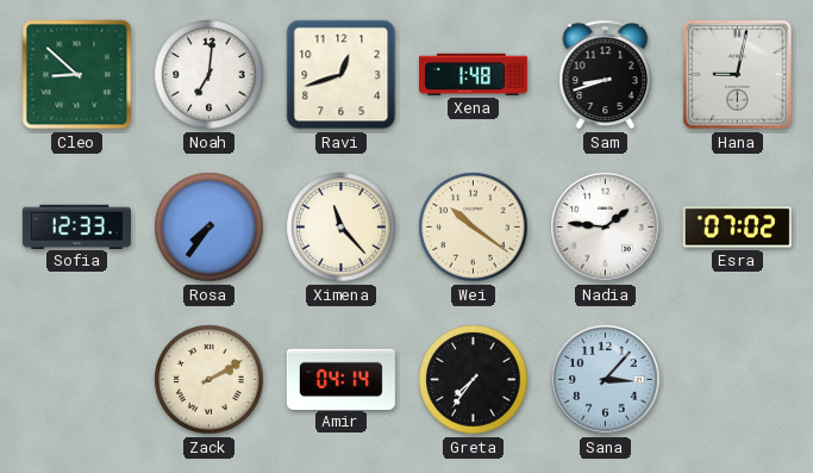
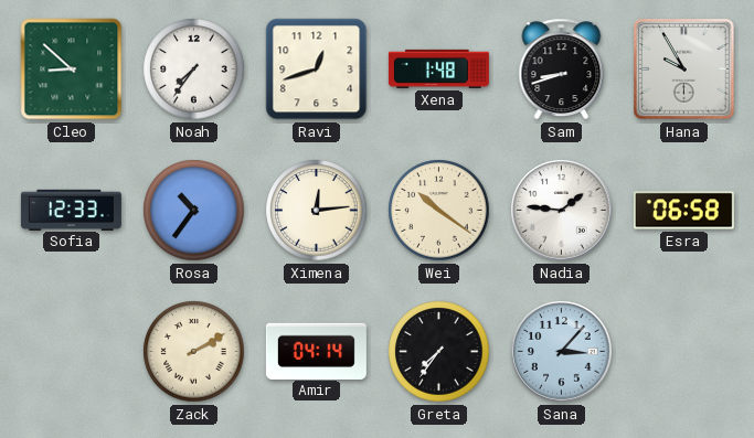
Noah: 7:01 -> 7:36
Hana: 9:02 -> 9:55
Rosa: 7:36 -> 10:36
Ximena: 11:23 -> 12:14
Esra: 07:02 -> 06:58
